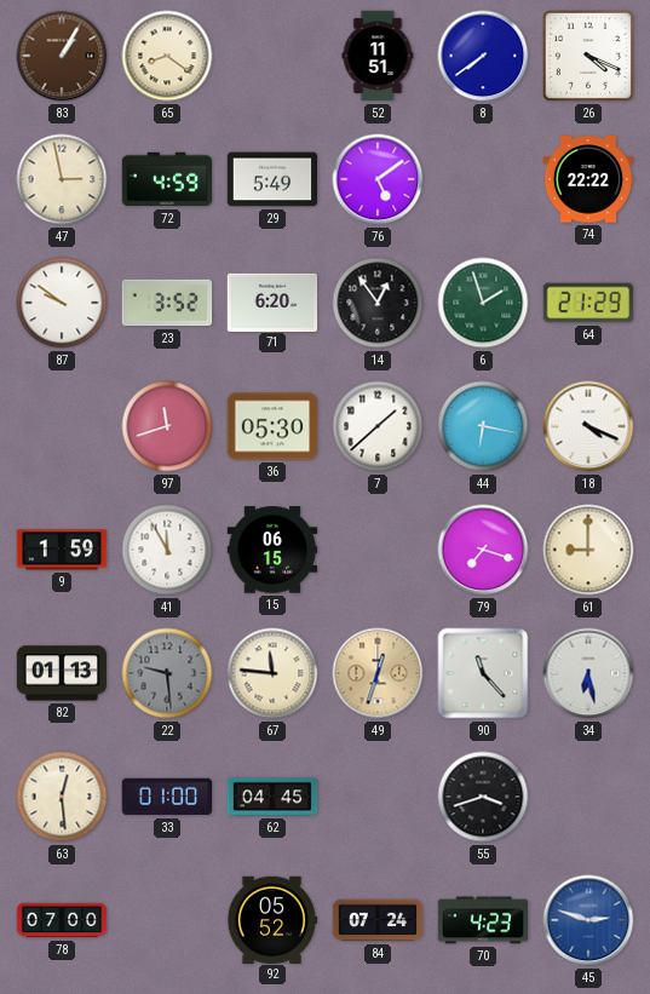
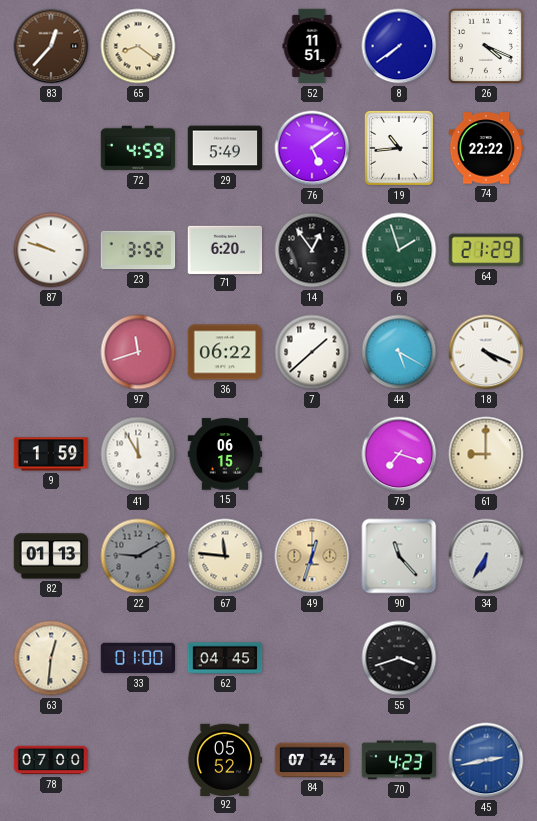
83: 1:05 -> 12:37
47: 2:58 -> none
19: none -> 10:44
87: 9:51 -> 9:48
36: 05:30 -> 06:22
44: 6:17 -> 5:20
22: 9:29 -> 9:10
34: 6:28 -> 6:35
63: 12:29 -> 12:31
45: 2:48 -> 2:43
